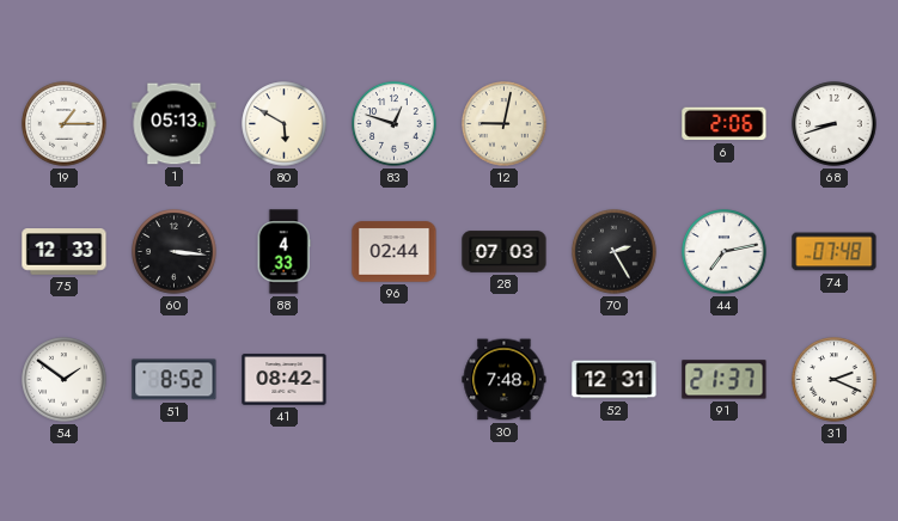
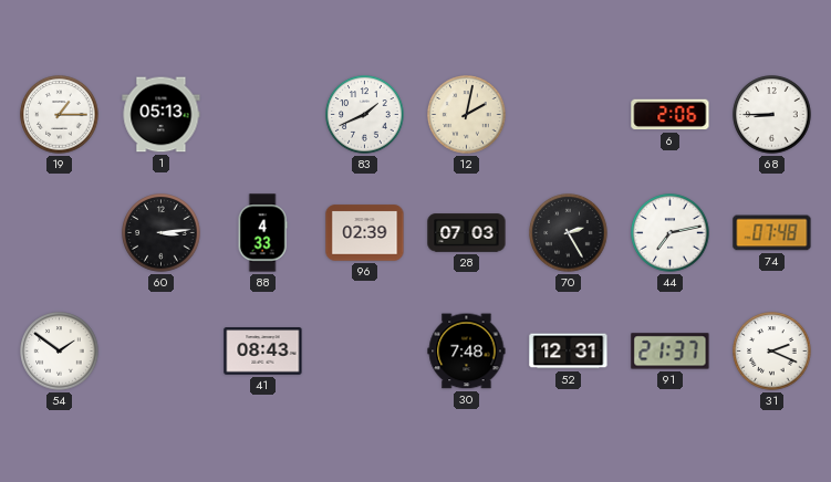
80: 5:50 -> none
83: 12:48 -> 1:41
12: 9:02 -> 2:02
68: 8:42 -> 8:45
75: 12:33 -> none
60: 3:16 -> 3:14
96: 02:44 -> 02:39
51: 8:52 -> none
41: 08:42 -> 08:43
